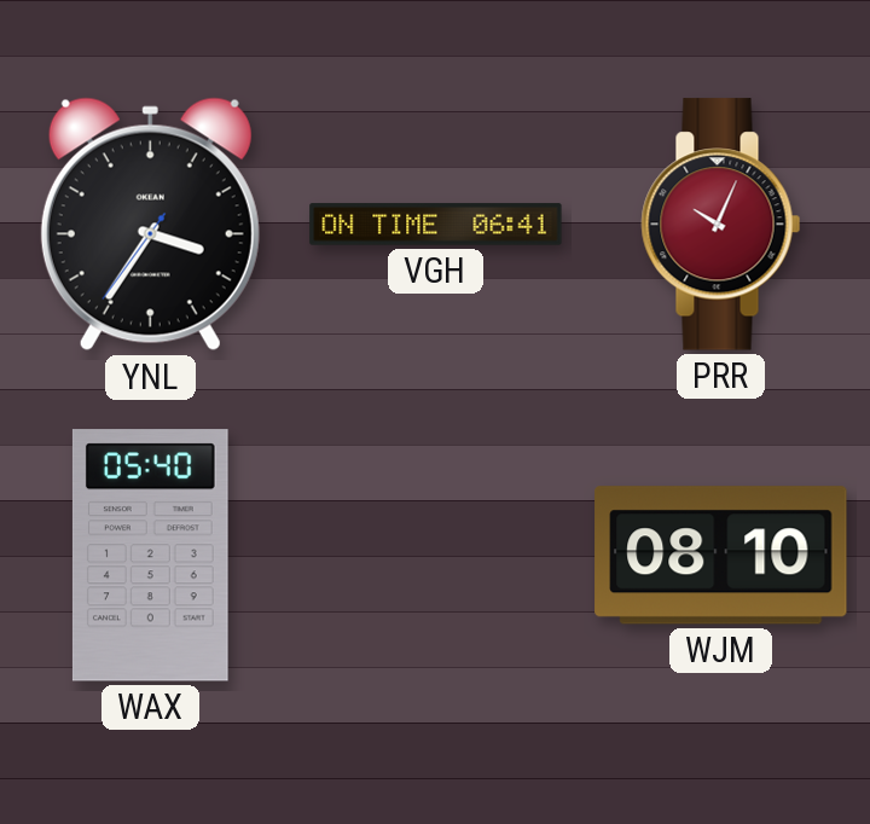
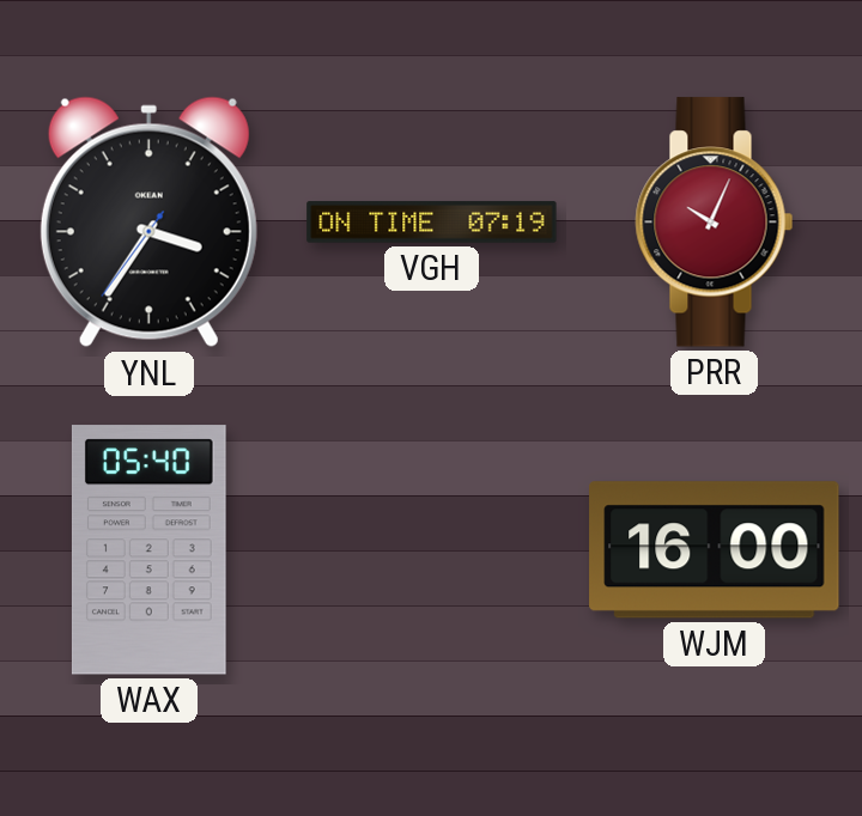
VGH: 06:41 -> 07:19
WJM: 08:10 -> 16:00
